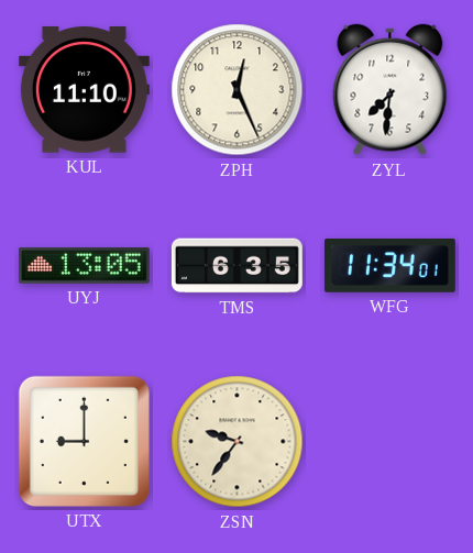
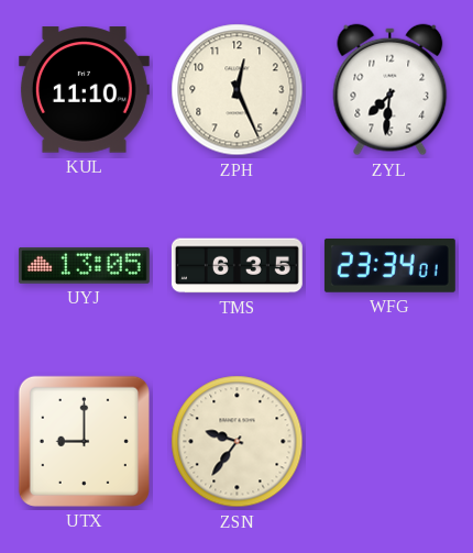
WFG: 11:34 -> 23:34
